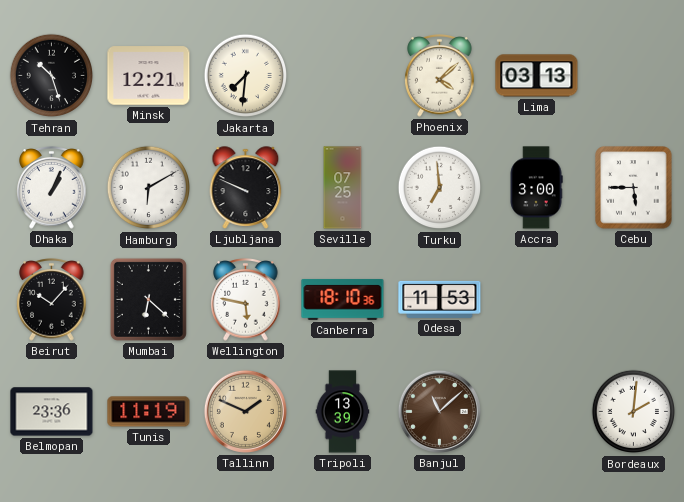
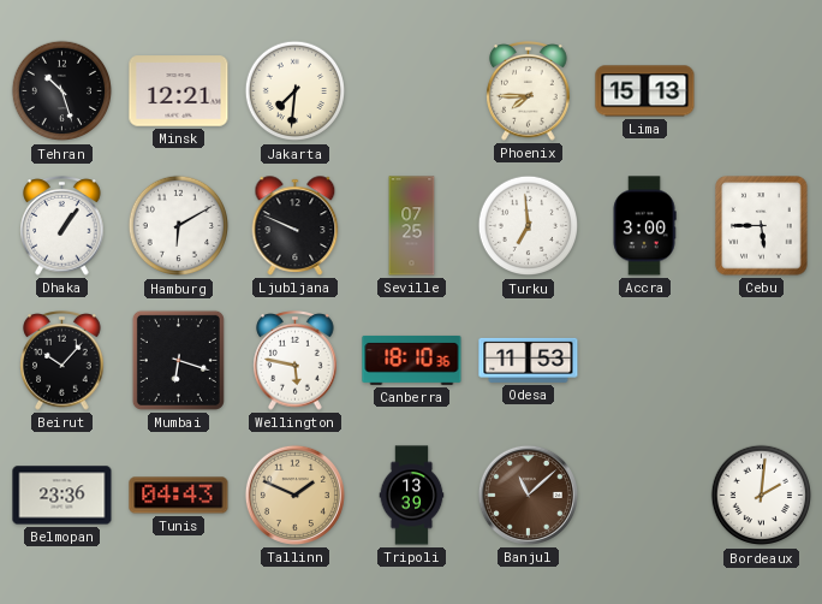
Phoenix: 4:08 -> 7:45
Lima: 03:13 -> 15:13
Dhaka: 1:04 -> 1:06
Mumbai: 6:22 -> 6:18
Tunis: 11:19 -> 04:43
